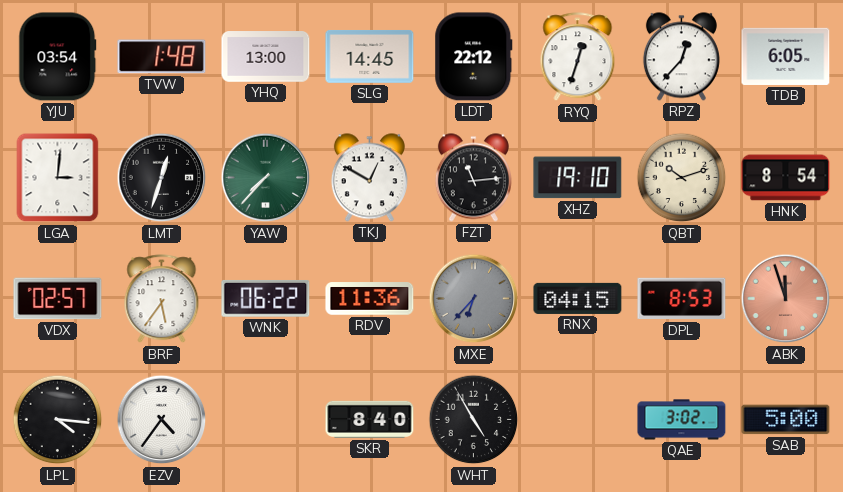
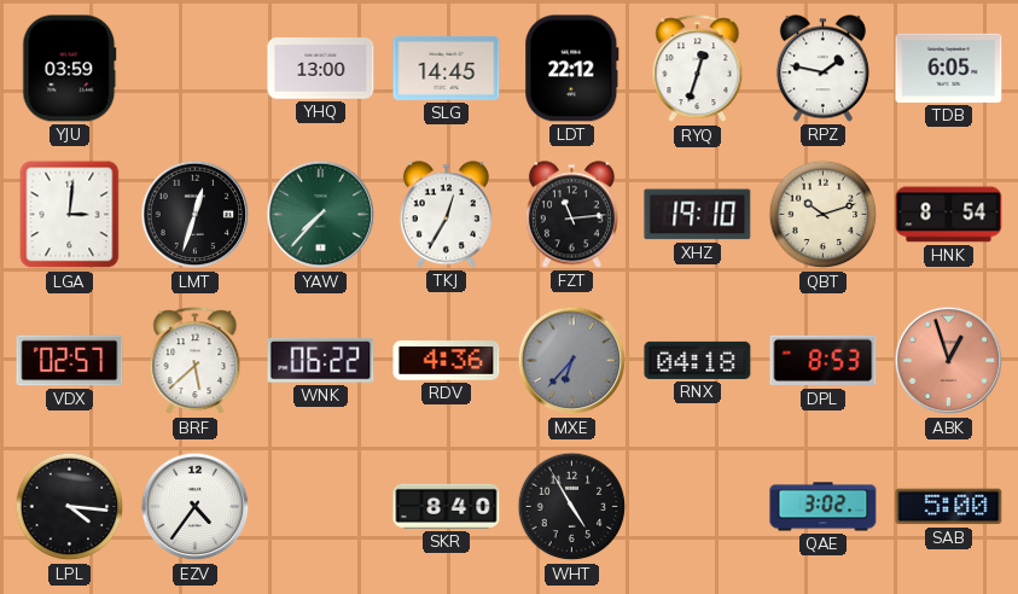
YJU: 03:54 -> 03:59
TVW: 1:48 -> none
RPZ: 12:37 -> 1:47
TKJ: 12:50 -> 12:35
BRF: 5:36 -> 5:38
RDV: 11:36 -> 4:36
RNX: 04:15 -> 04:18
ABK: 11:57 -> 12:57
